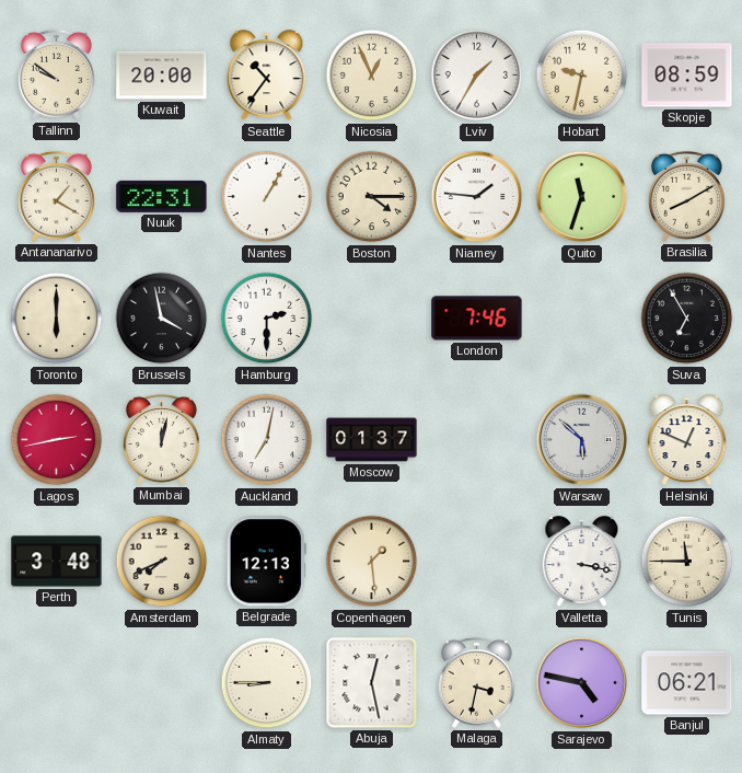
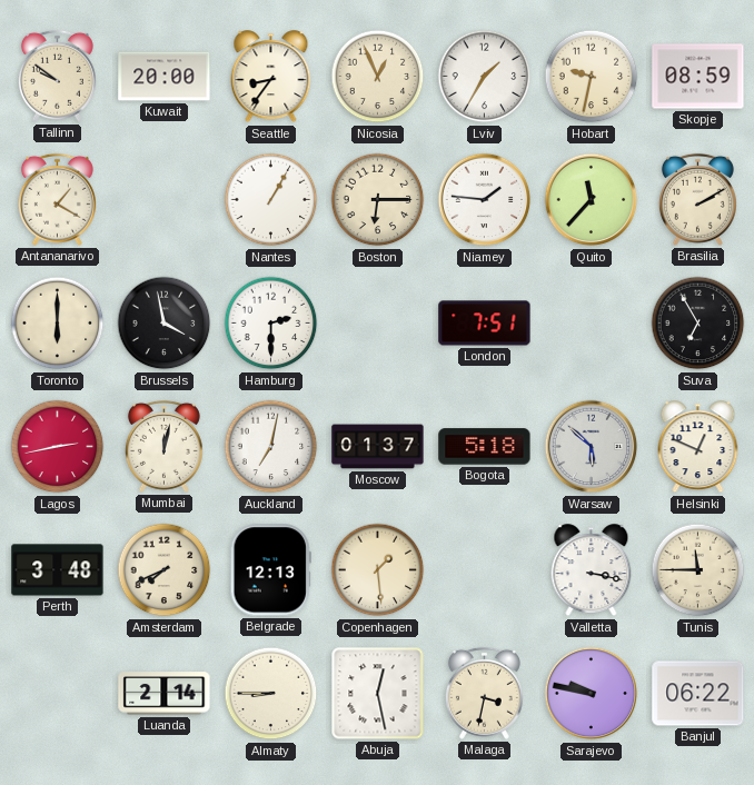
Seattle: 10:36 -> 8:36
Nuuk: 22:31 -> none
Boston: 4:15 -> 6:15
Quito: 11:33 -> 11:37
Brasilia: 8:10 -> 2:10
London: 7:46 -> 7:51
Bogota: none -> 5:18
Luanda: none -> 2:14
Sarajevo: 4:47 -> 9:47
Banjul: 06:21 -> 06:22
